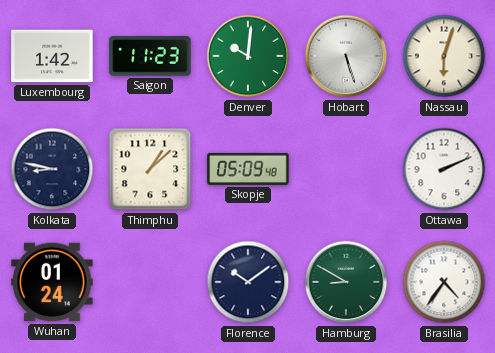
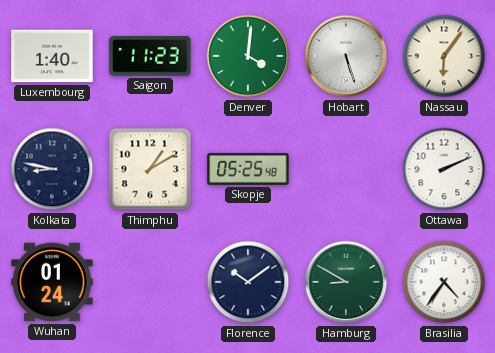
Luxembourg: 1:42 -> 1:40
Denver: 10:01 -> 4:01
Nassau: 6:03 -> 6:06
Thimphu: 1:08 -> 1:10
Skopje: 05:09 -> 05:25
